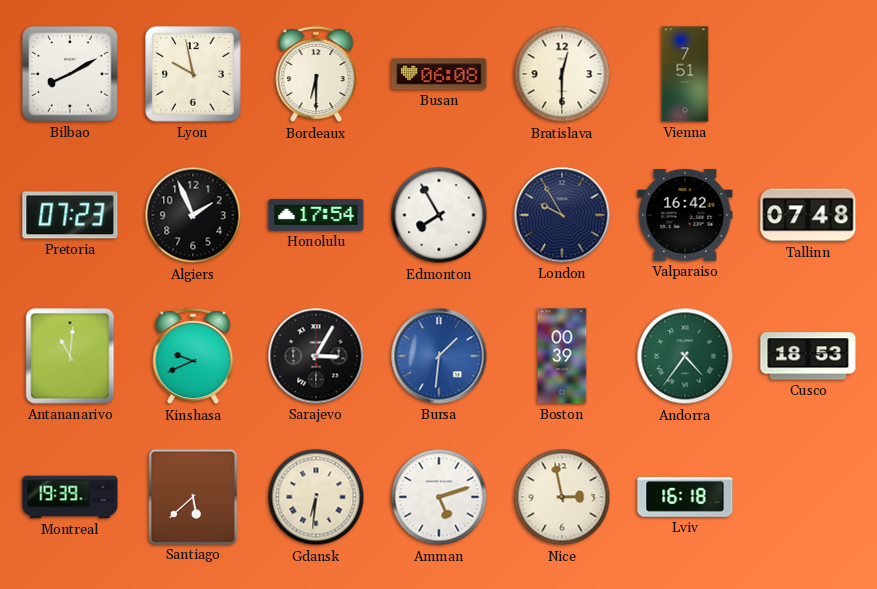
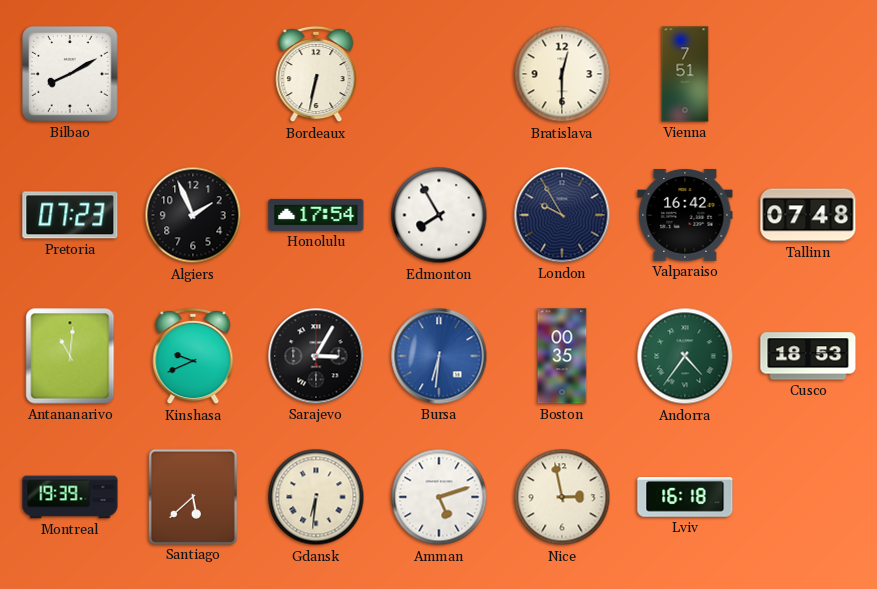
Lyon: 9:58 -> none
Bordeaux: 6:30 -> 6:32
Busan: 06:08 -> none
Bursa: 1:31 -> 6:31
Boston: 00:39 -> 00:35
